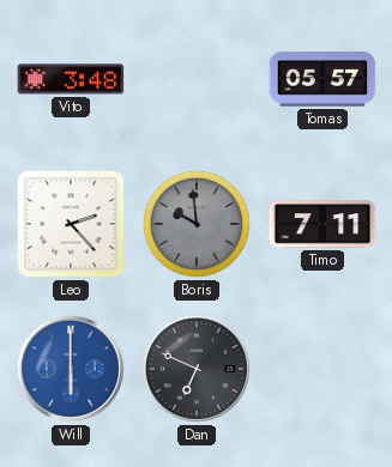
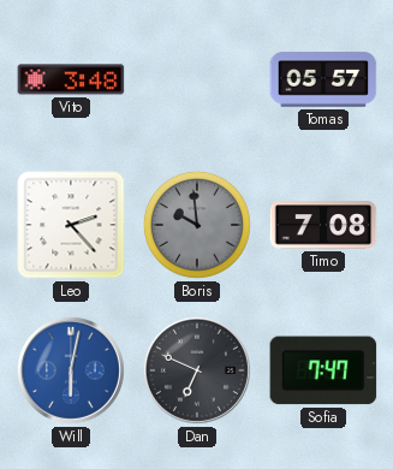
Timo: 7:11 -> 7:08
Will: 6:00 -> 6:02
Sofia: none -> 7:47
